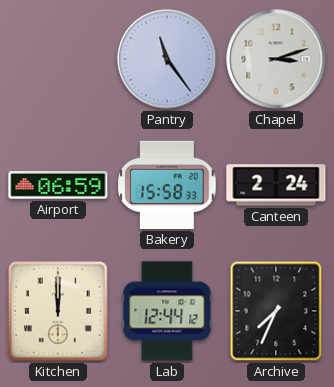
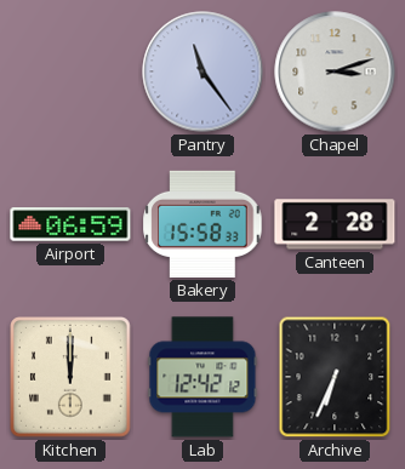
Canteen: 2:24 -> 2:28
Lab: 12:44 -> 12:42
Archive: 7:34 -> 6:34
